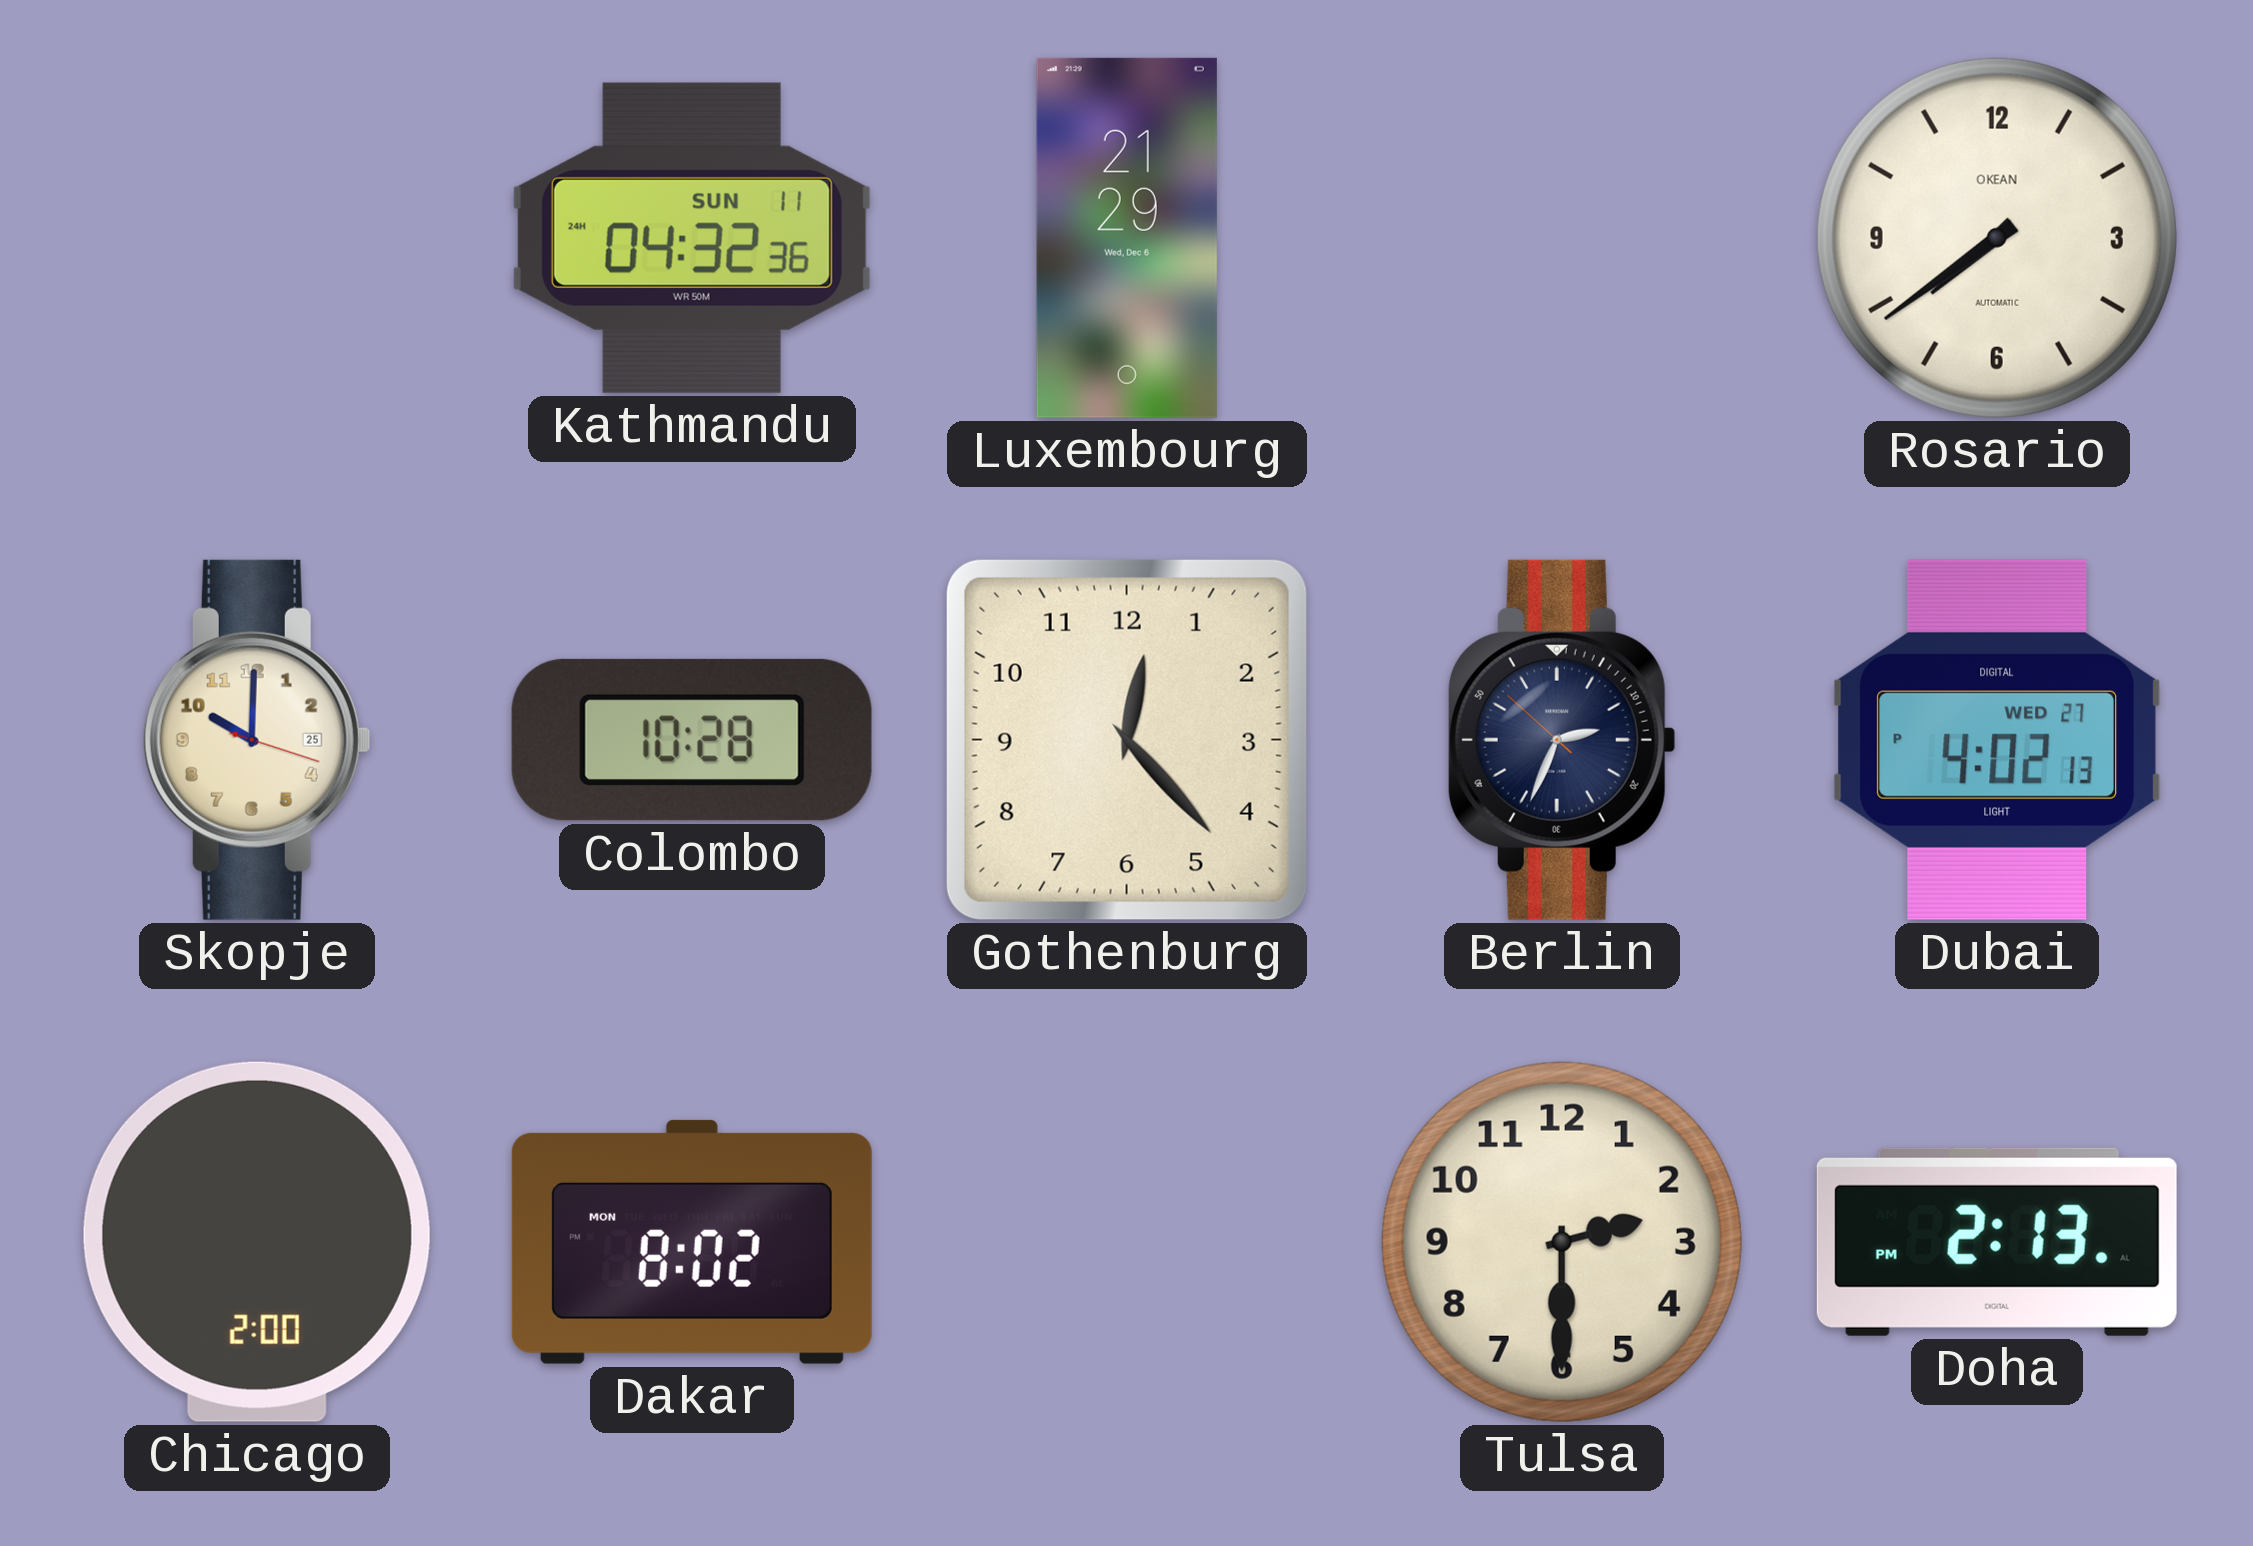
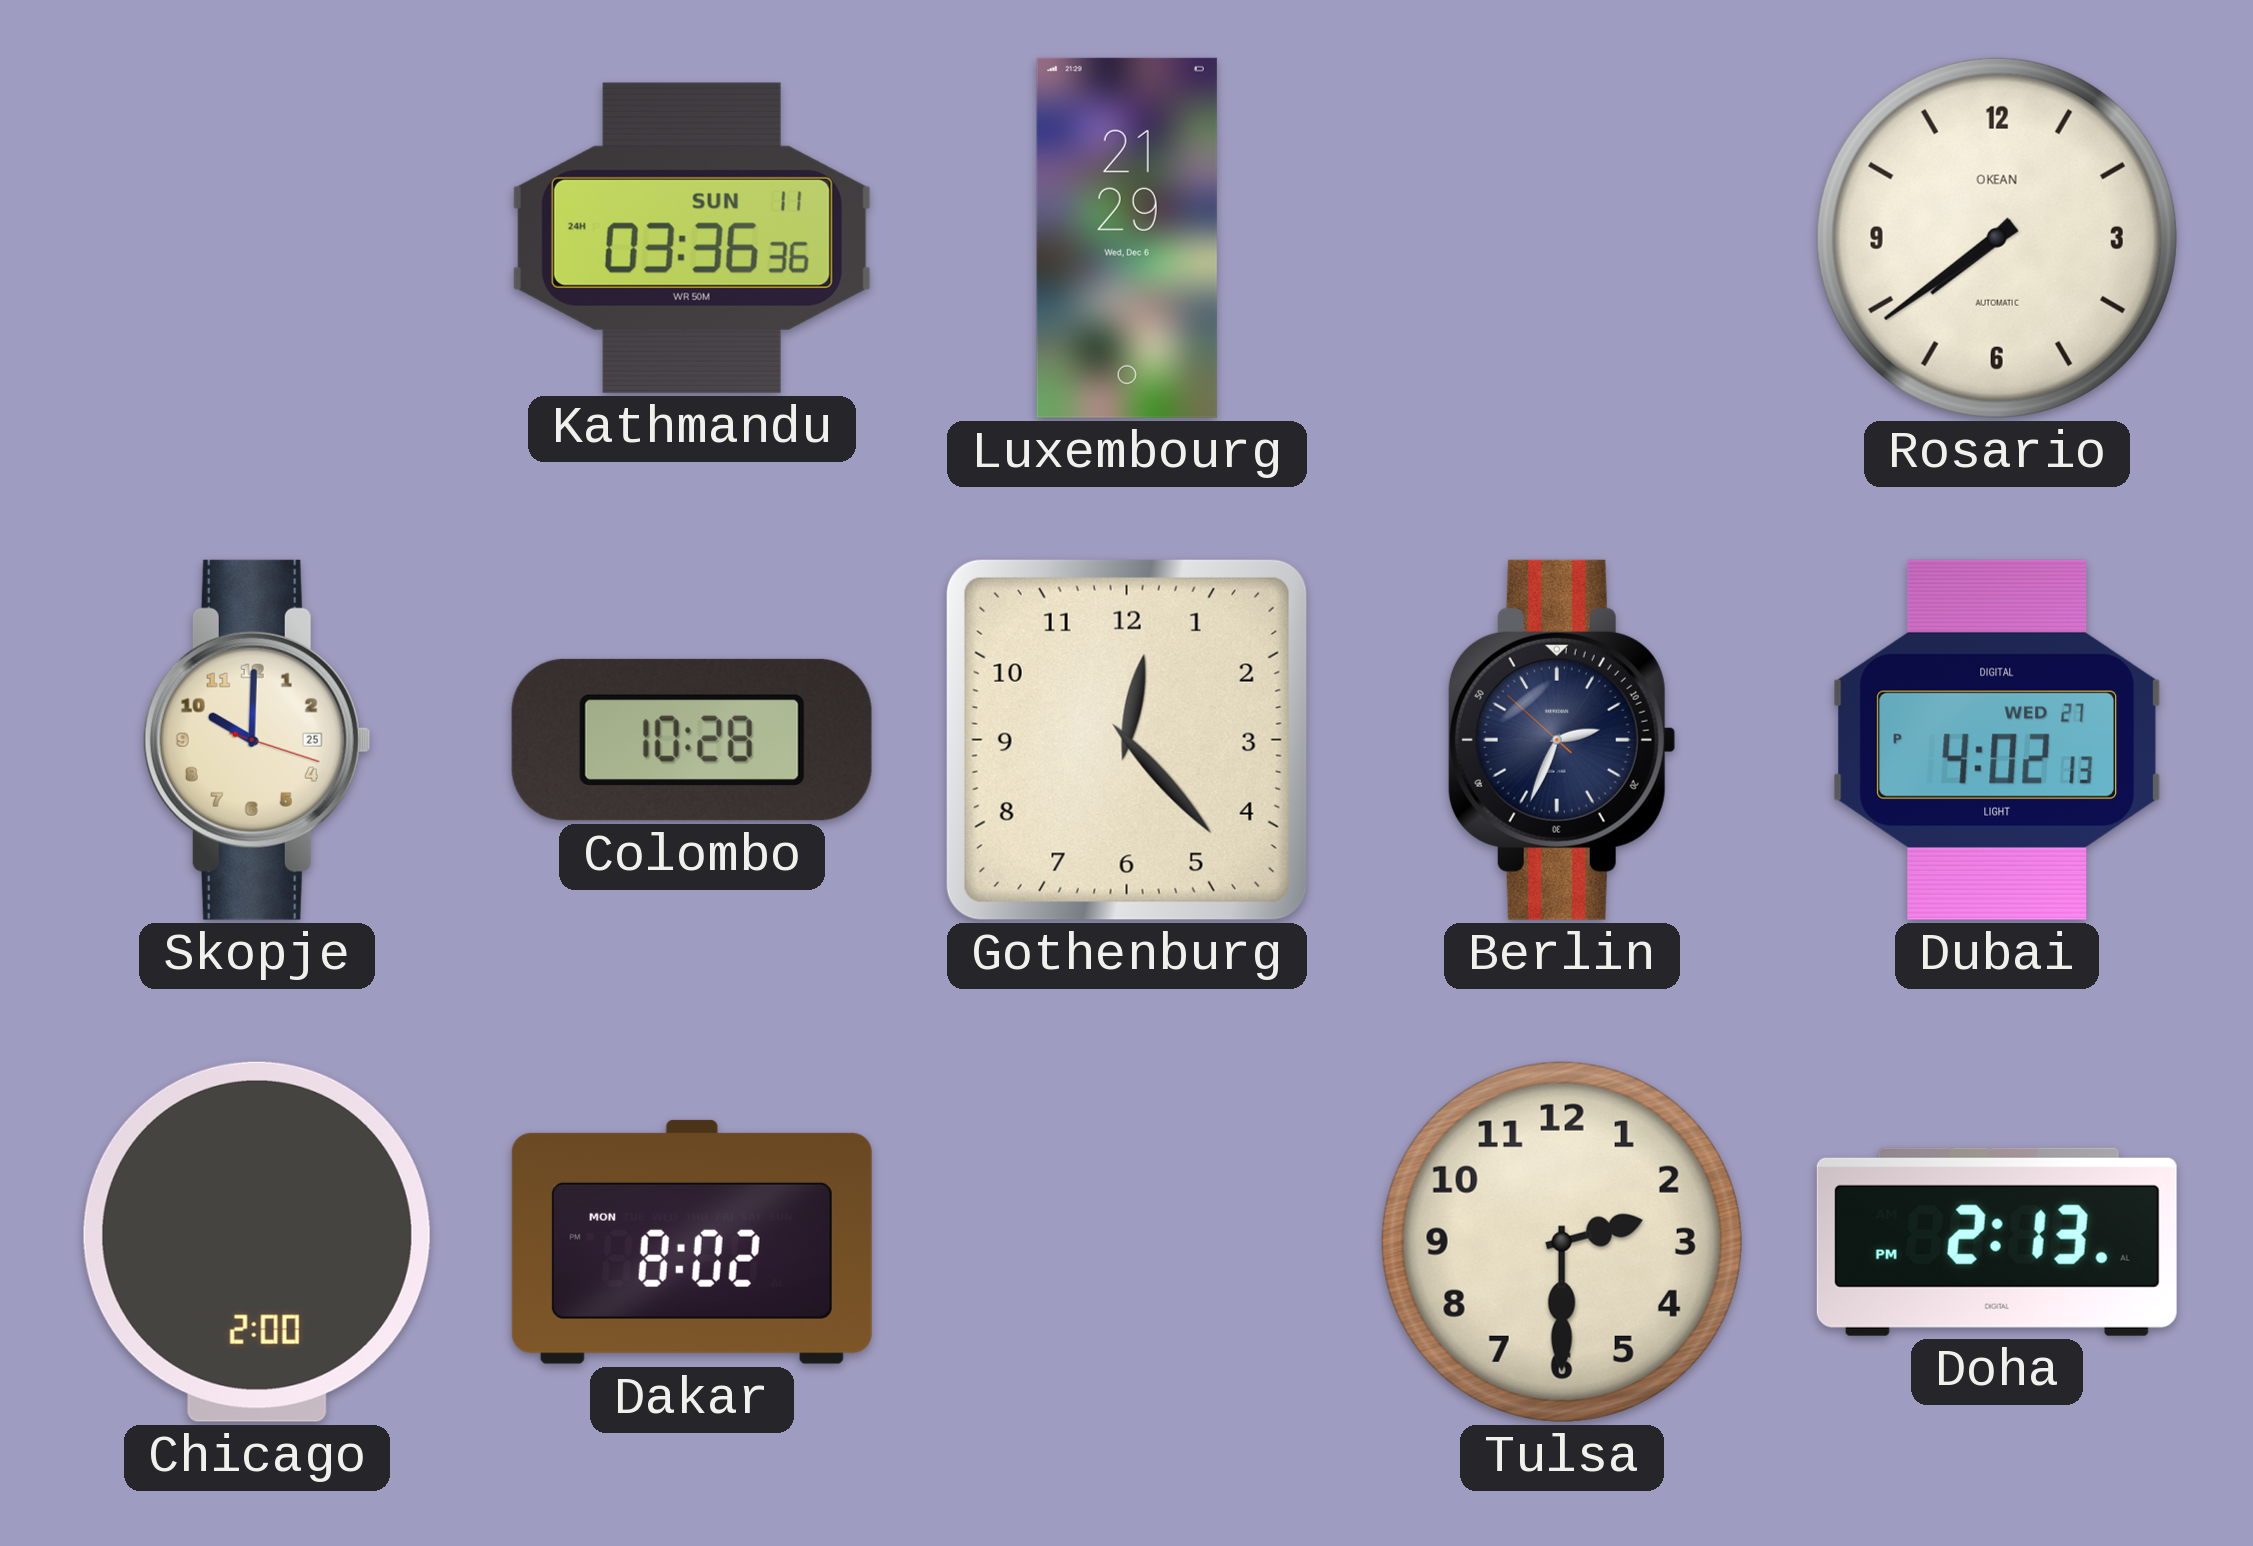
Kathmandu: 04:32 -> 03:36
